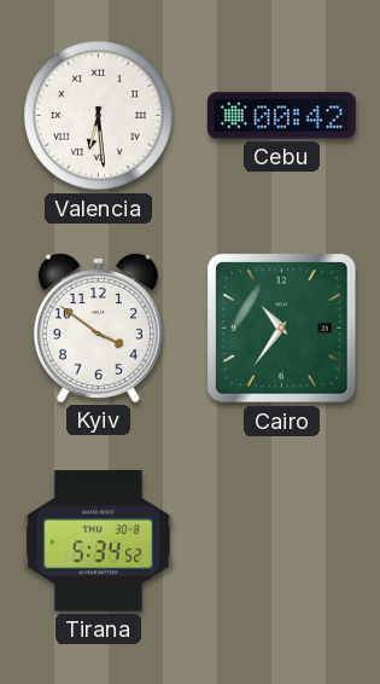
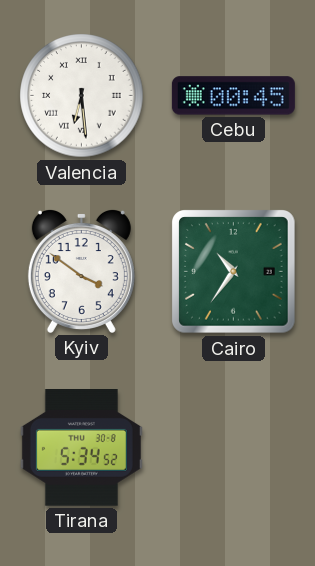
Cebu: 00:42 -> 00:45
